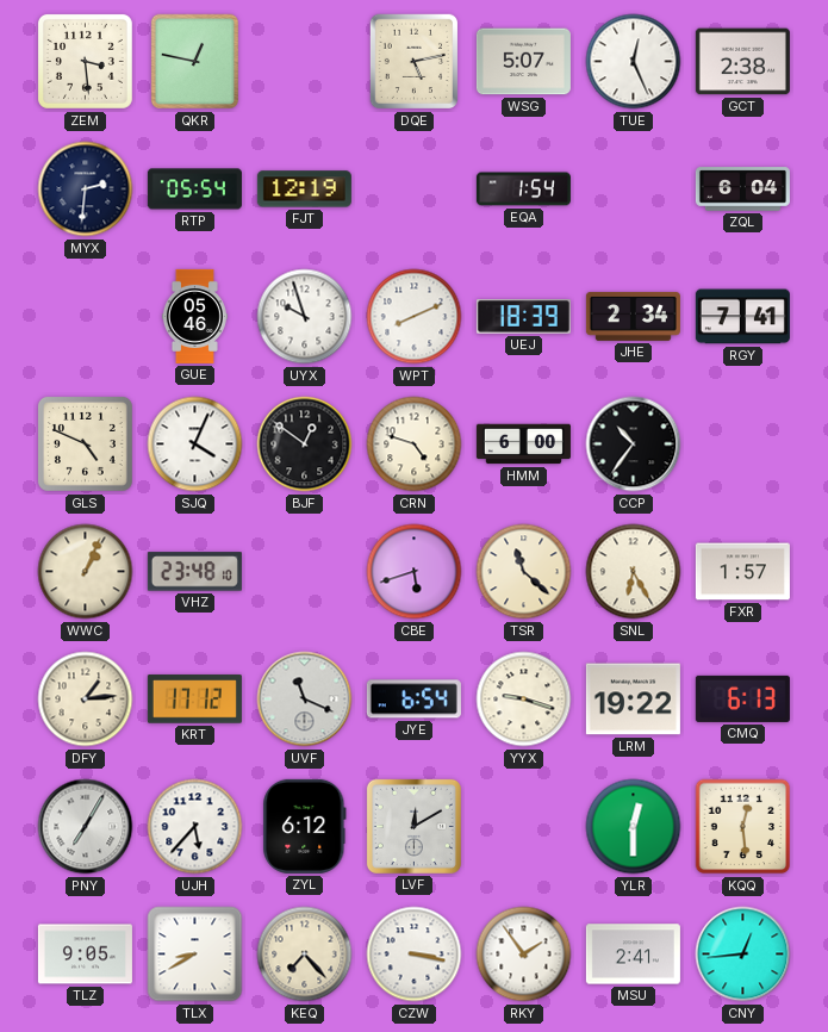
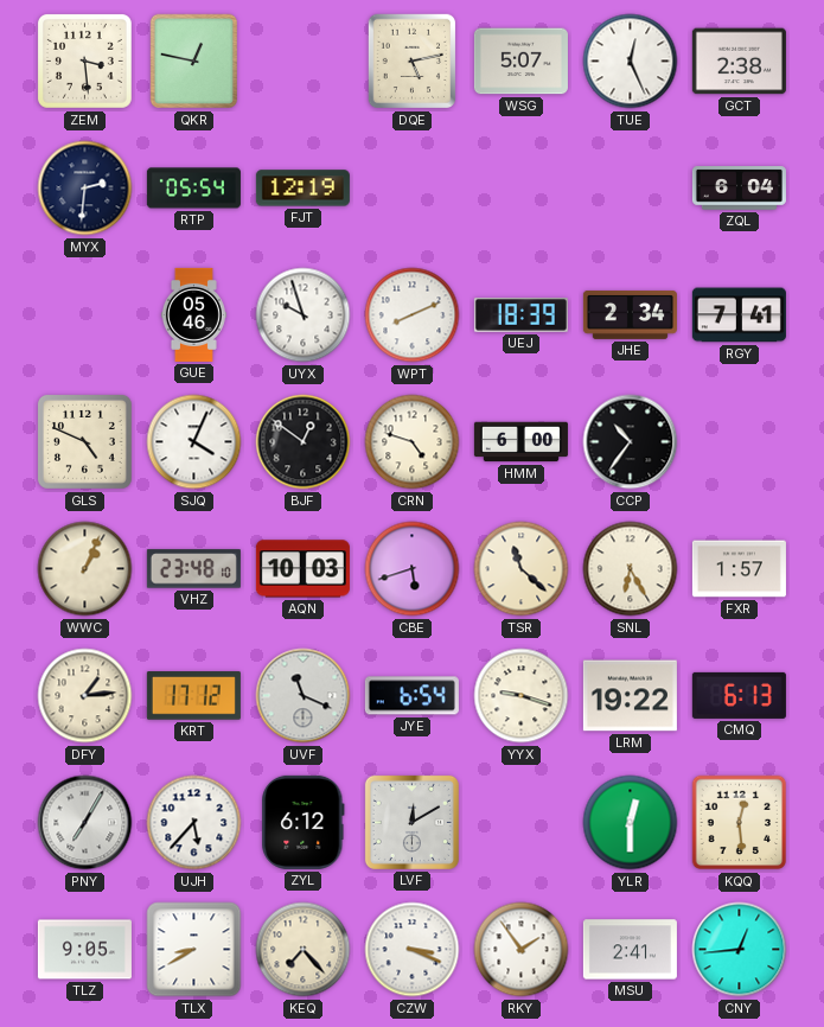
EQA: 1:54 -> none
AQN: none -> 10:03
CZW: 3:17 -> 3:19
